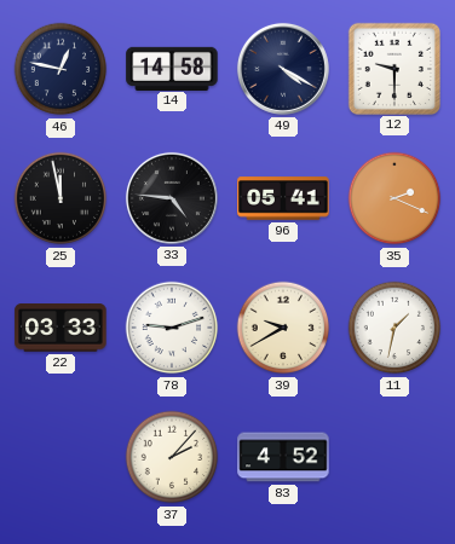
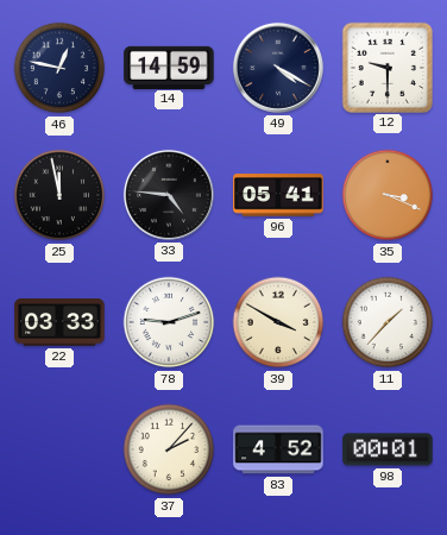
14: 14:58 -> 14:59
35: 2:19 -> 3:19
39: 9:40 -> 3:50
11: 1:32 -> 1:37
98: none -> 00:01
